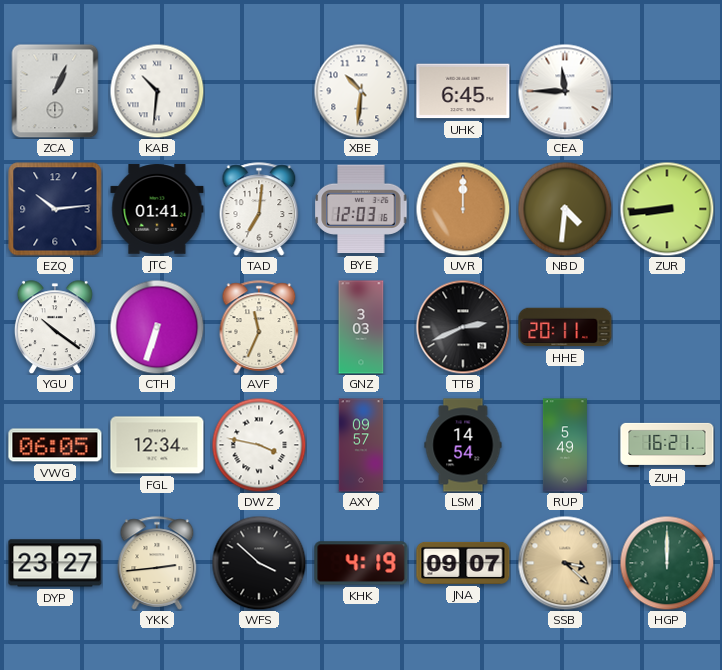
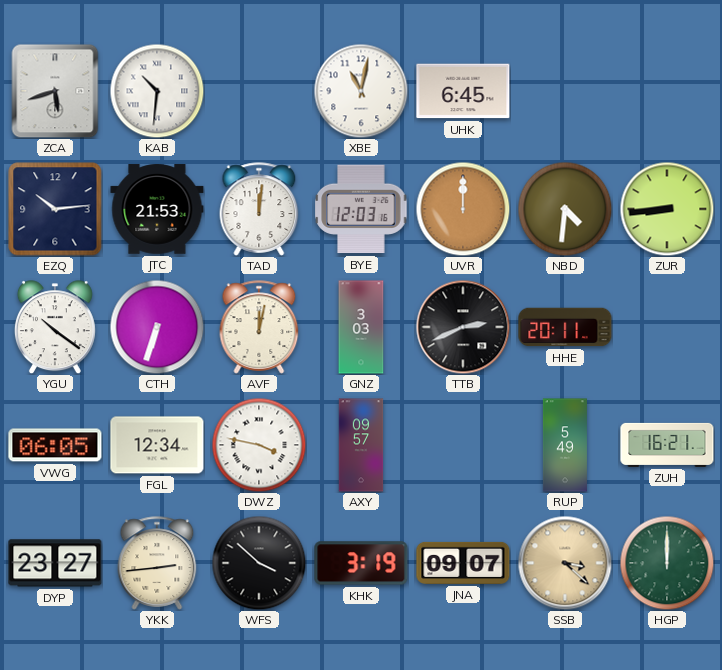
ZCA: 1:04 -> 5:42
XBE: 10:31 -> 11:02
CEA: 11:45 -> none
JTC: 01:41 -> 21:53
TAD: 7:01 -> 12:01
AVF: 11:34 -> 12:02
LSM: 14:54 -> none
KHK: 4:19 -> 3:19
